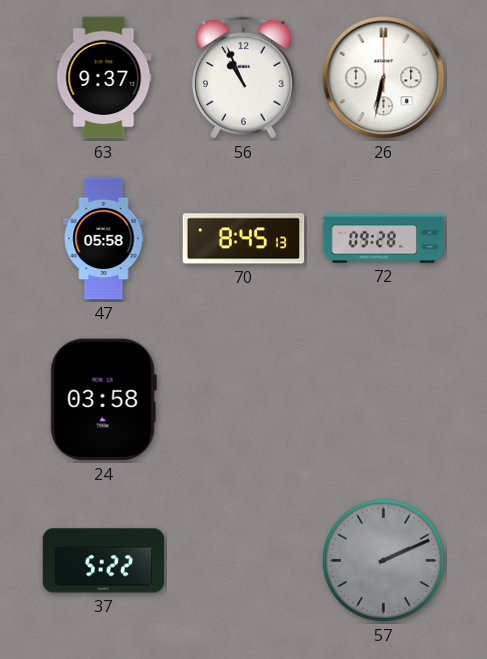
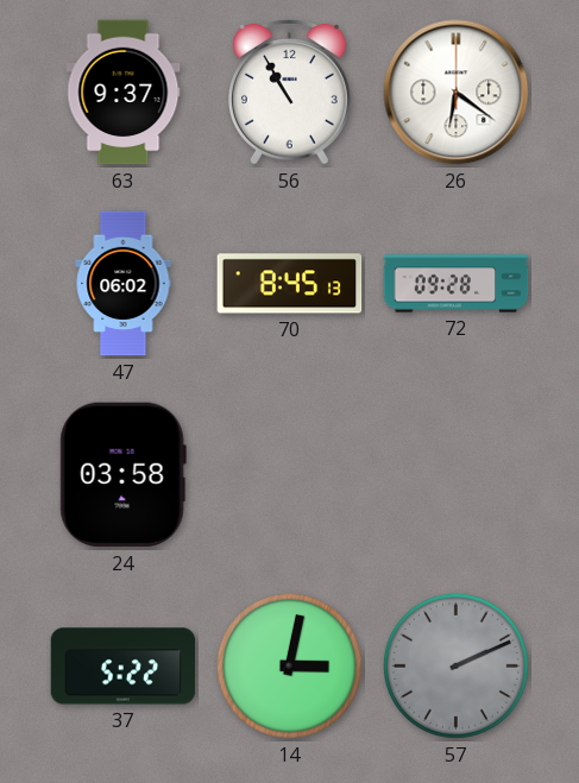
56: 10:56 -> 10:55
26: 6:32 -> 6:21
47: 05:58 -> 06:02
14: none -> 3:02
